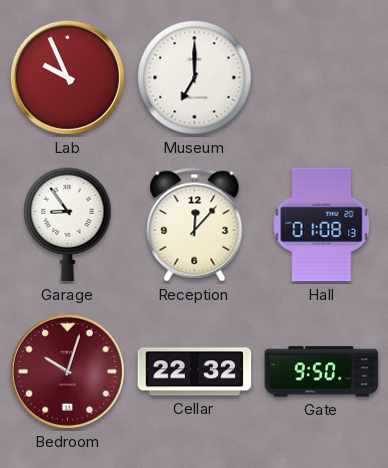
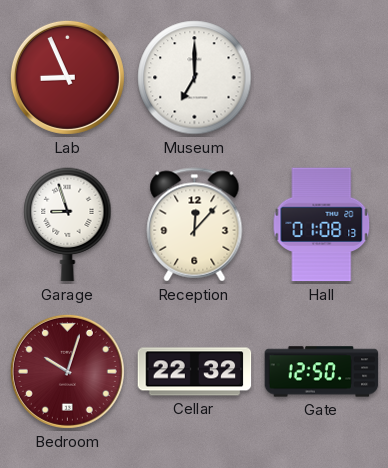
Lab: 9:56 -> 8:56
Garage: 8:54 -> 8:57
Gate: 9:50 -> 12:50
